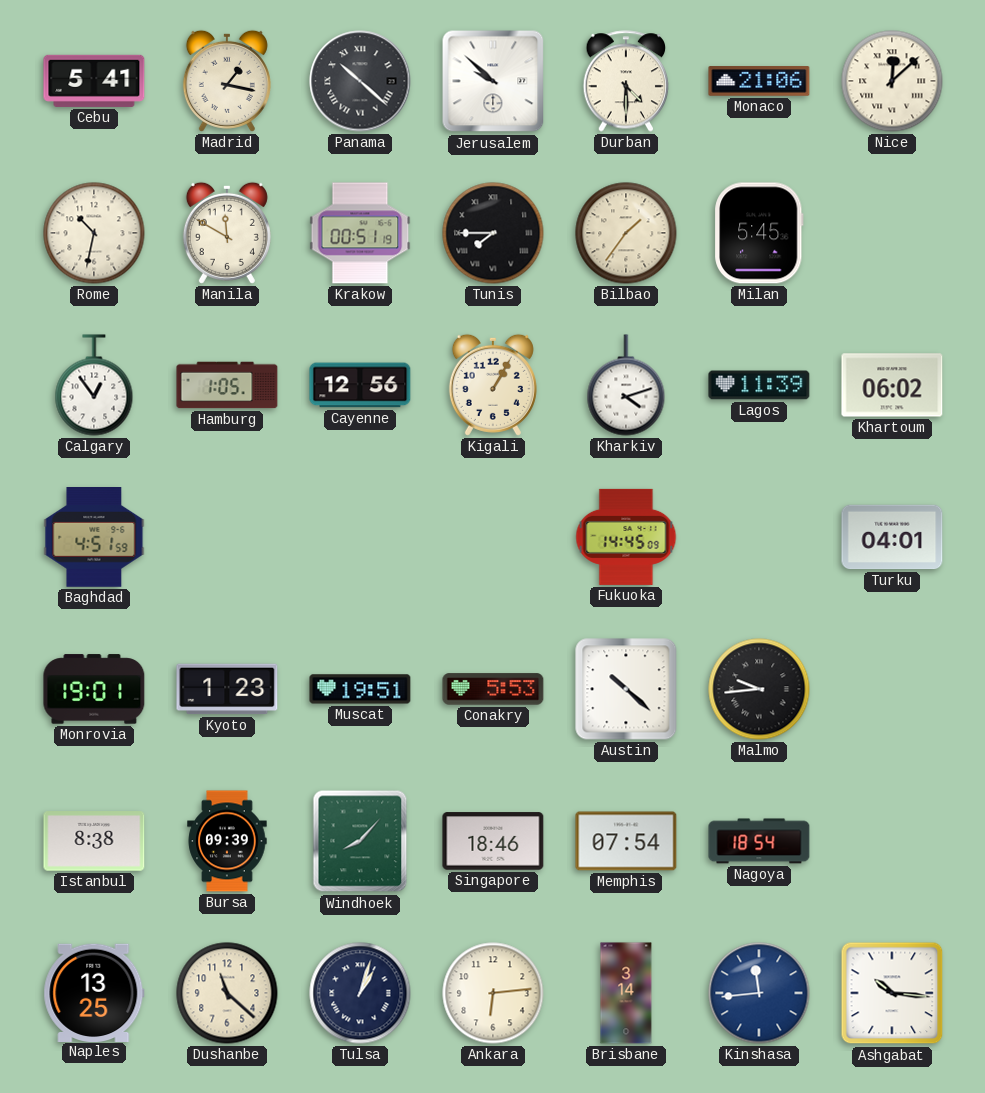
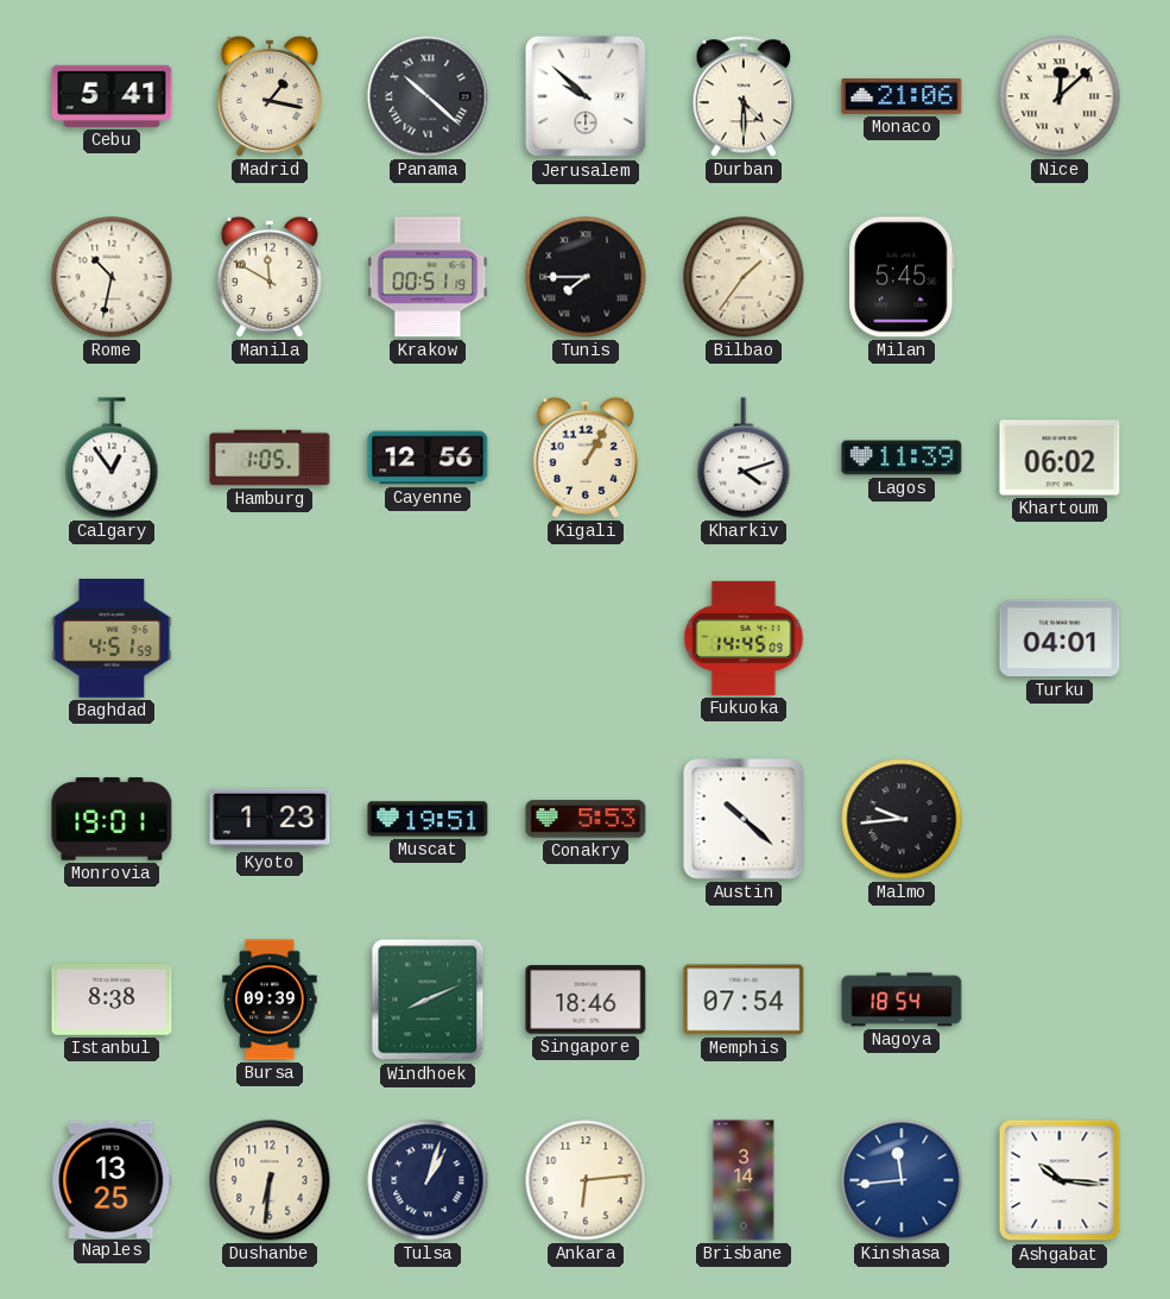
Windhoek: 8:07 -> 8:11
Dushanbe: 11:22 -> 6:31
